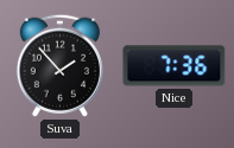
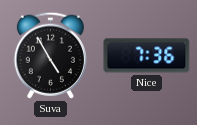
Suva: 1:53 -> 4:55
